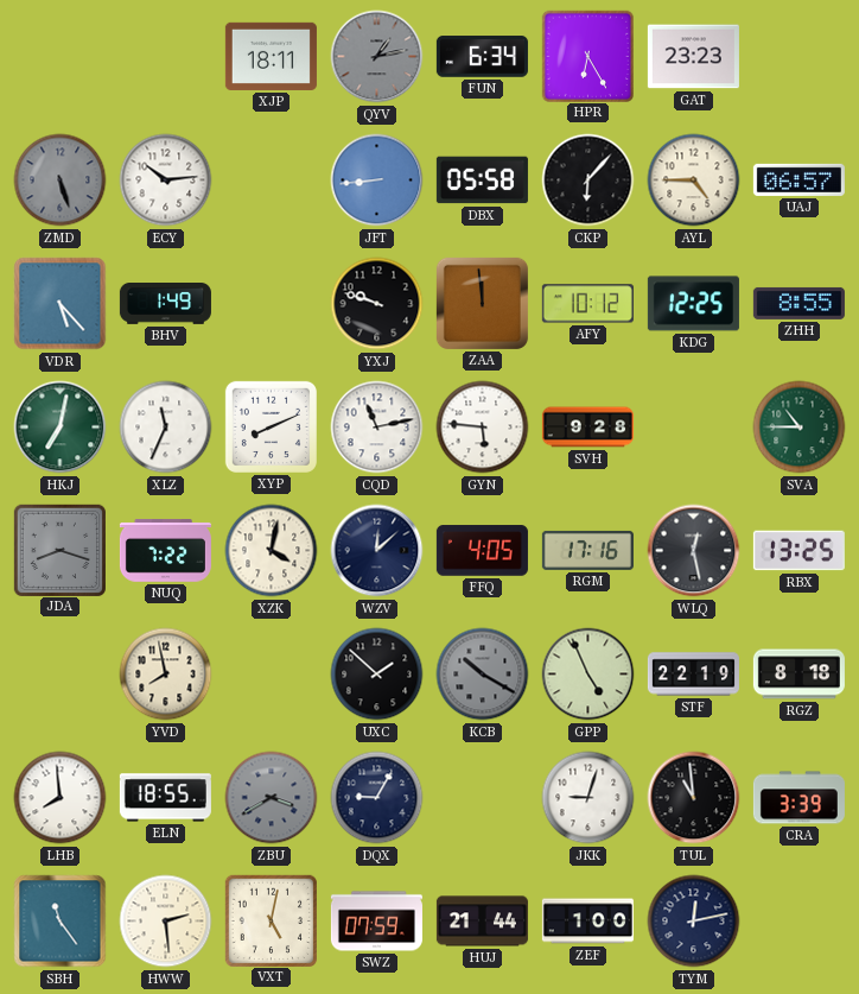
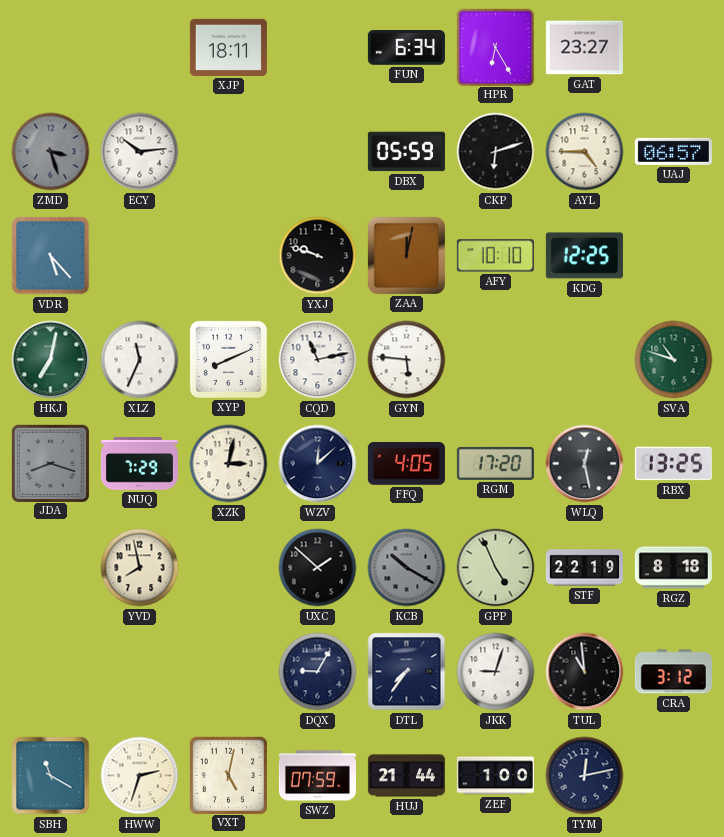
QYV: 1:13 -> none
GAT: 23:23 -> 23:27
ZMD: 5:27 -> 3:27
JFT: 8:44 -> none
DBX: 05:58 -> 05:59
CKP: 6:07 -> 6:12
BHV: 1:49 -> none
ZAA: 11:59 -> 12:02
AFY: 10:12 -> 10:10
ZHH: 8:55 -> none
SVH: 9:28 -> none
SVA: 10:45 -> 10:48
NUQ: 7:22 -> 7:29
XZK: 4:02 -> 3:02
RGM: 17:16 -> 17:20
LHB: 7:59 -> none
ELN: 18:55 -> none
ZBU: 3:40 -> none
DTL: none -> 7:36
CRA: 3:39 -> 3:12
SBH: 11:24 -> 11:20
HWW: 2:29 -> 2:33
